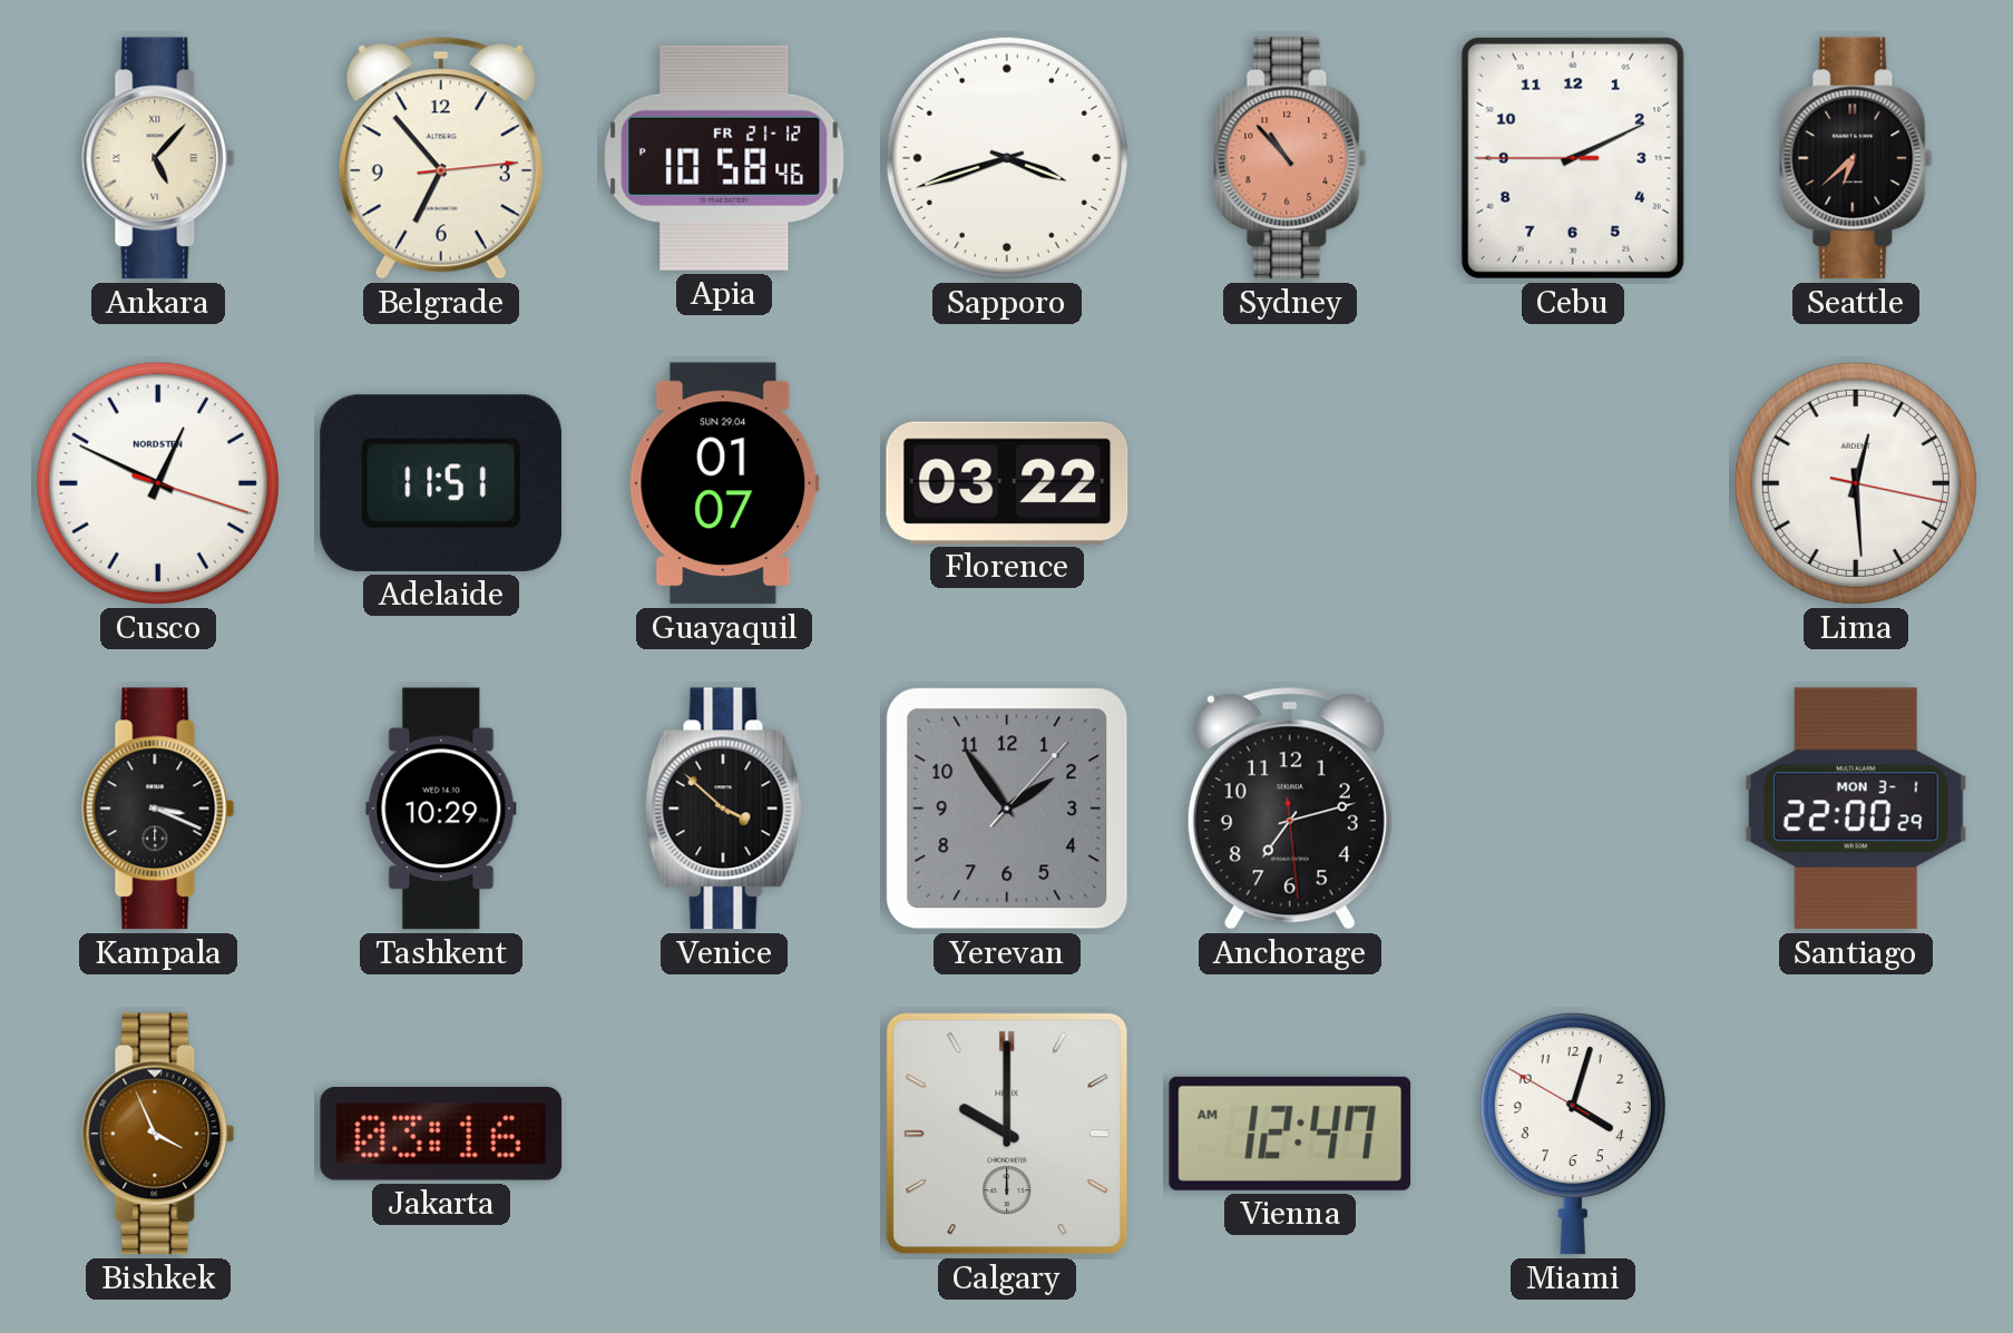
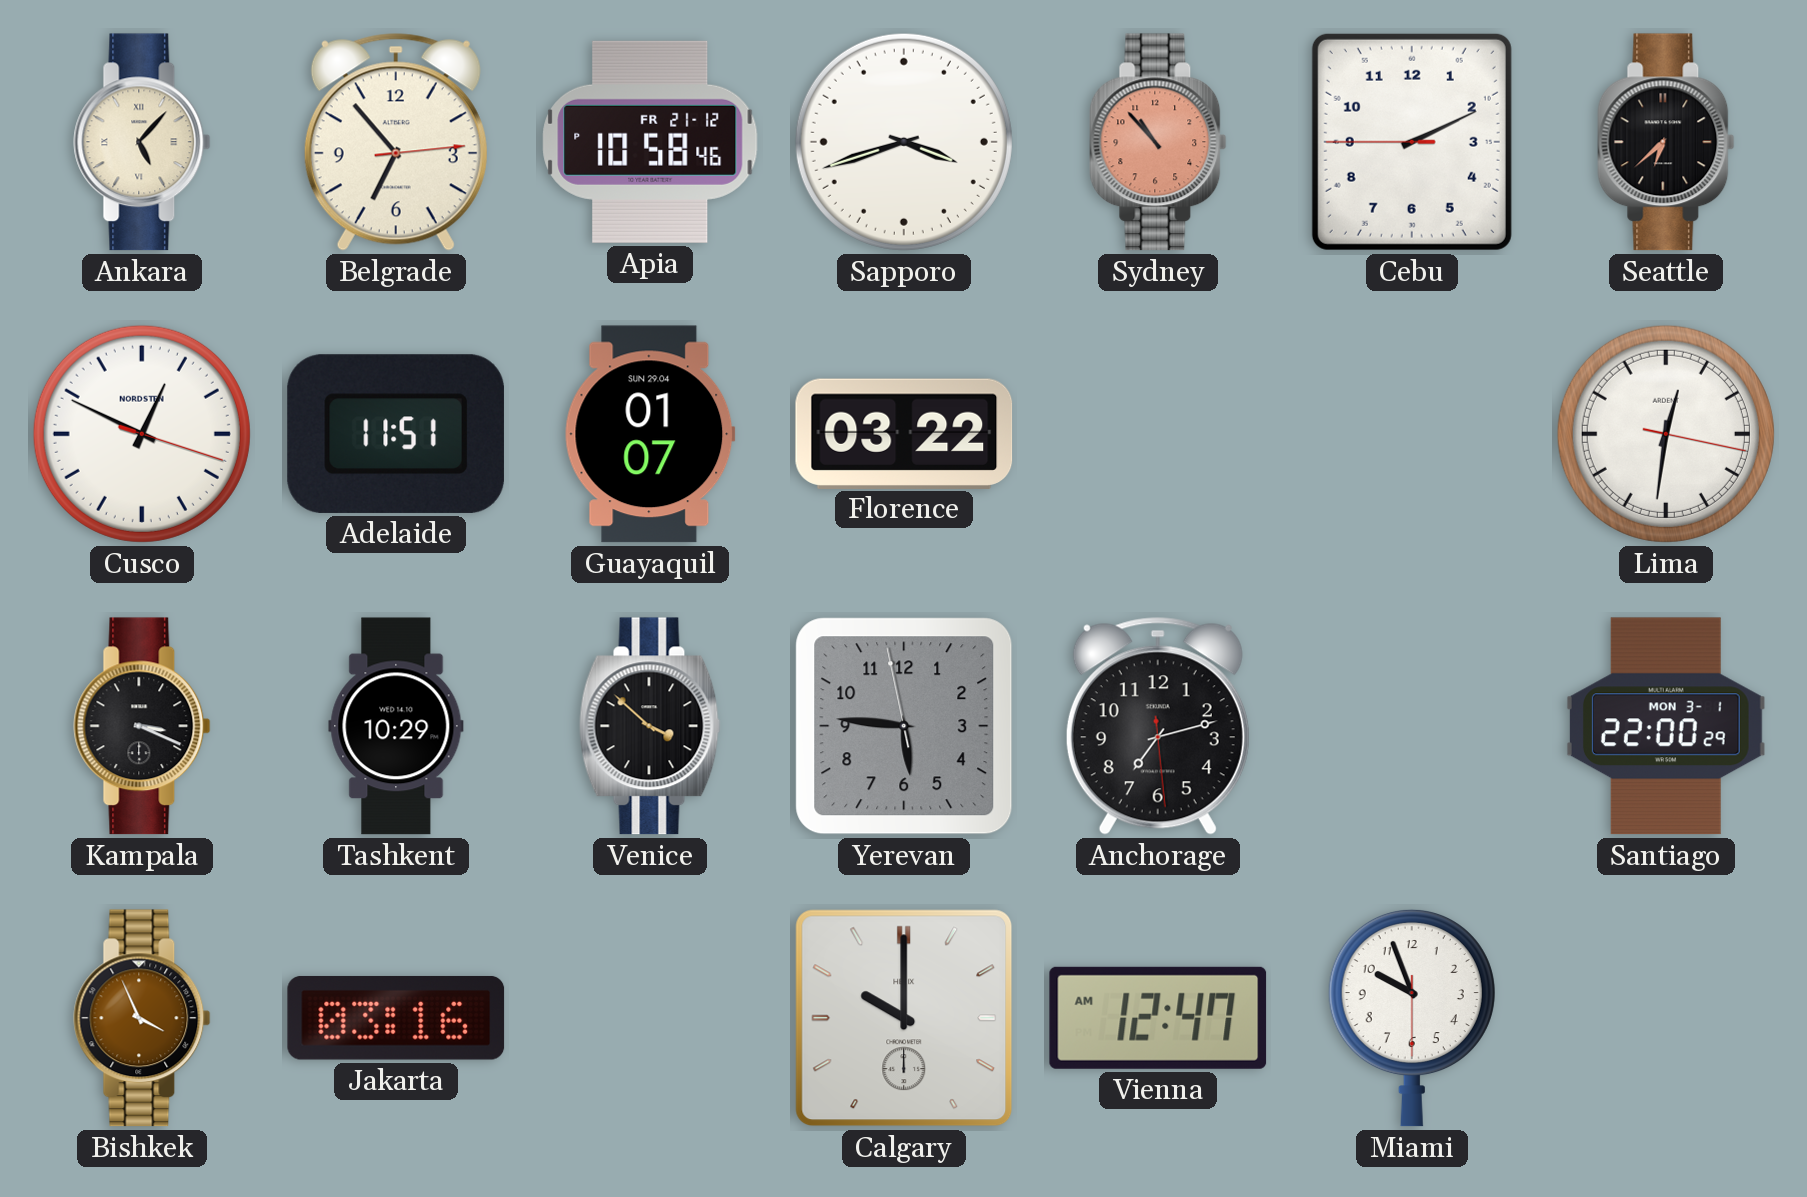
Lima: 12:29 -> 12:31
Yerevan: 1:54 -> 5:45
Miami: 4:02 -> 9:56
